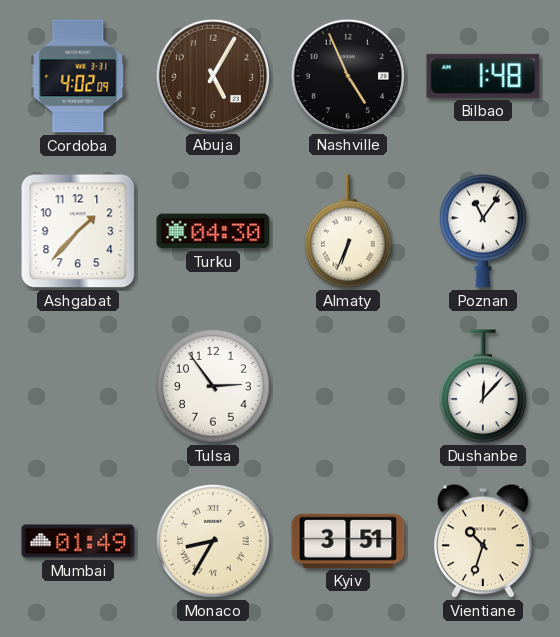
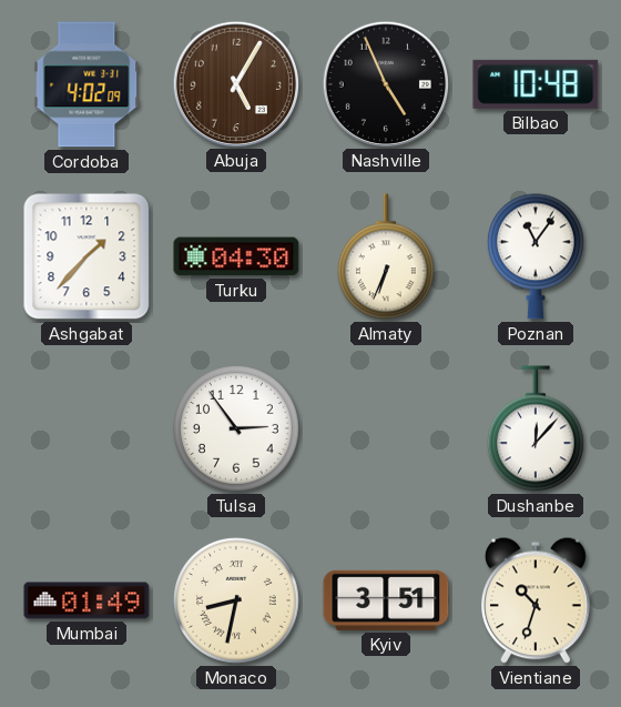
Bilbao: 1:48 -> 10:48
Monaco: 8:35 -> 8:32
